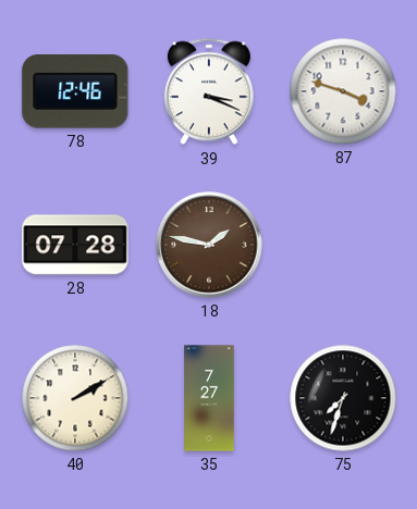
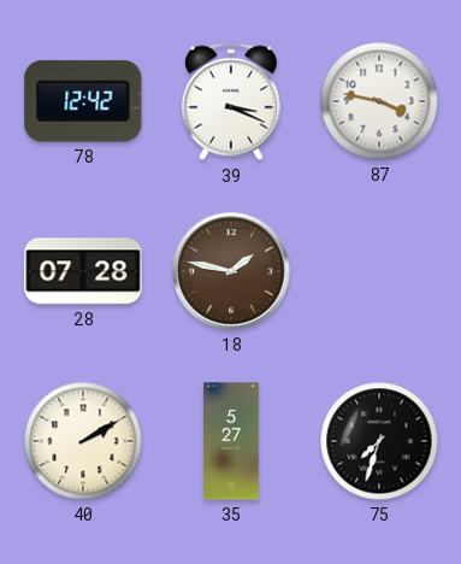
78: 12:46 -> 12:42
87: 3:48 -> 3:47
35: 7:27 -> 5:27
